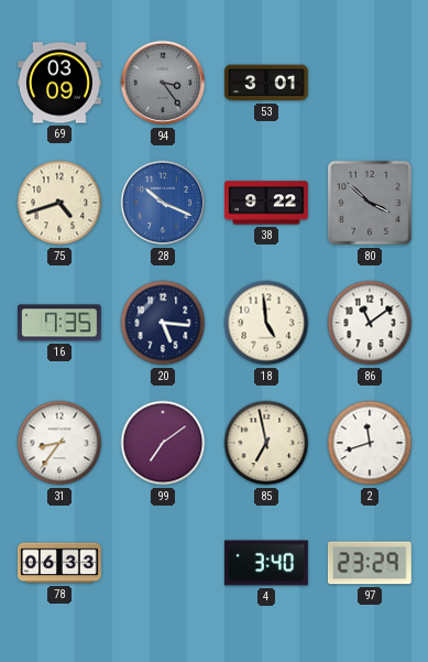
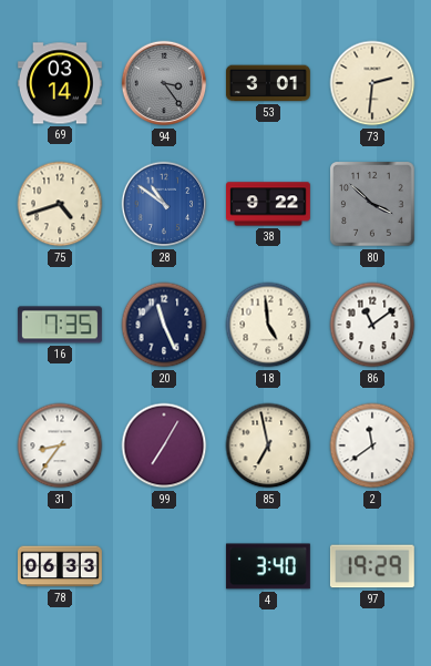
69: 03:09 -> 03:14
73: none -> 2:31
28: 10:19 -> 10:51
20: 5:16 -> 11:26
99: 7:09 -> 7:05
2: 11:42 -> 11:39
97: 23:29 -> 19:29
